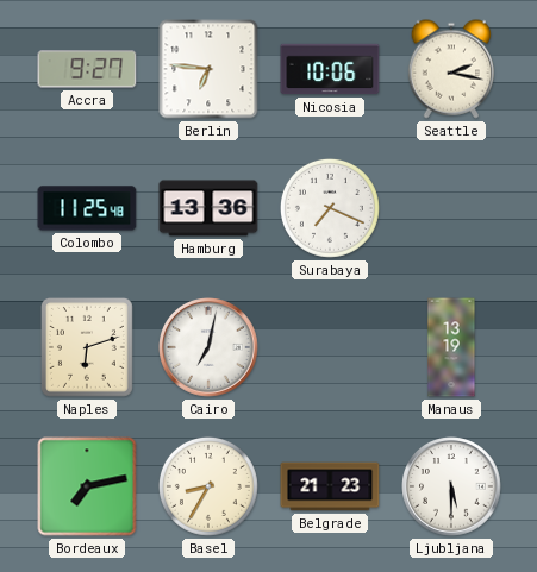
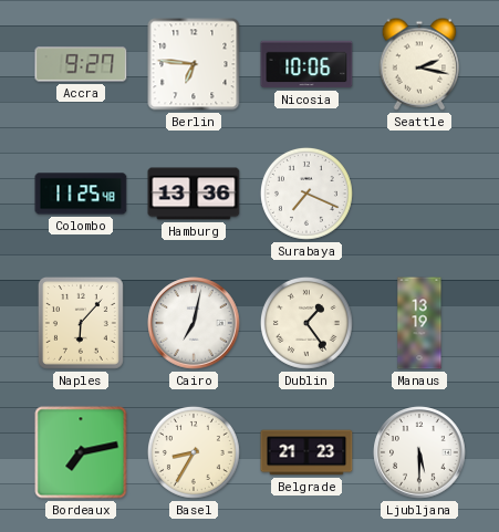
Naples: 6:12 -> 6:07
Dublin: none -> 1:24
